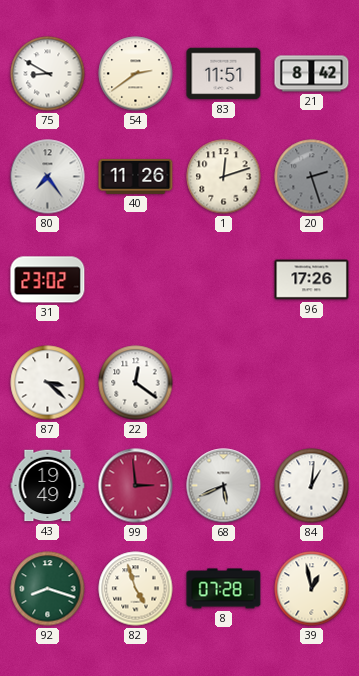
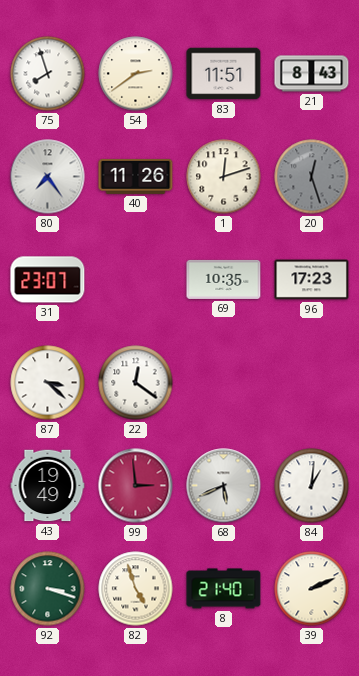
75: 8:50 -> 7:57
21: 8:42 -> 8:43
20: 2:27 -> 12:27
31: 23:02 -> 23:07
69: none -> 10:35
96: 17:26 -> 17:23
92: 8:18 -> 3:18
8: 07:28 -> 21:40
39: 12:58 -> 2:11
